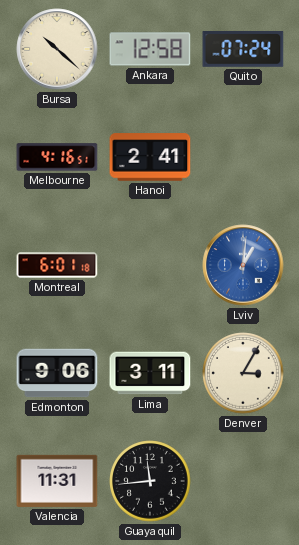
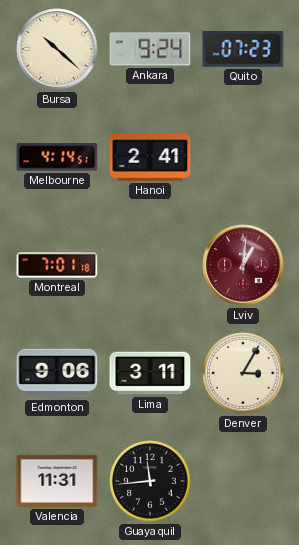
Ankara: 12:58 -> 9:24
Quito: 07:24 -> 07:23
Melbourne: 4:16 -> 4:14
Montreal: 6:01 -> 7:01
Lviv dial: blue -> burgundy
